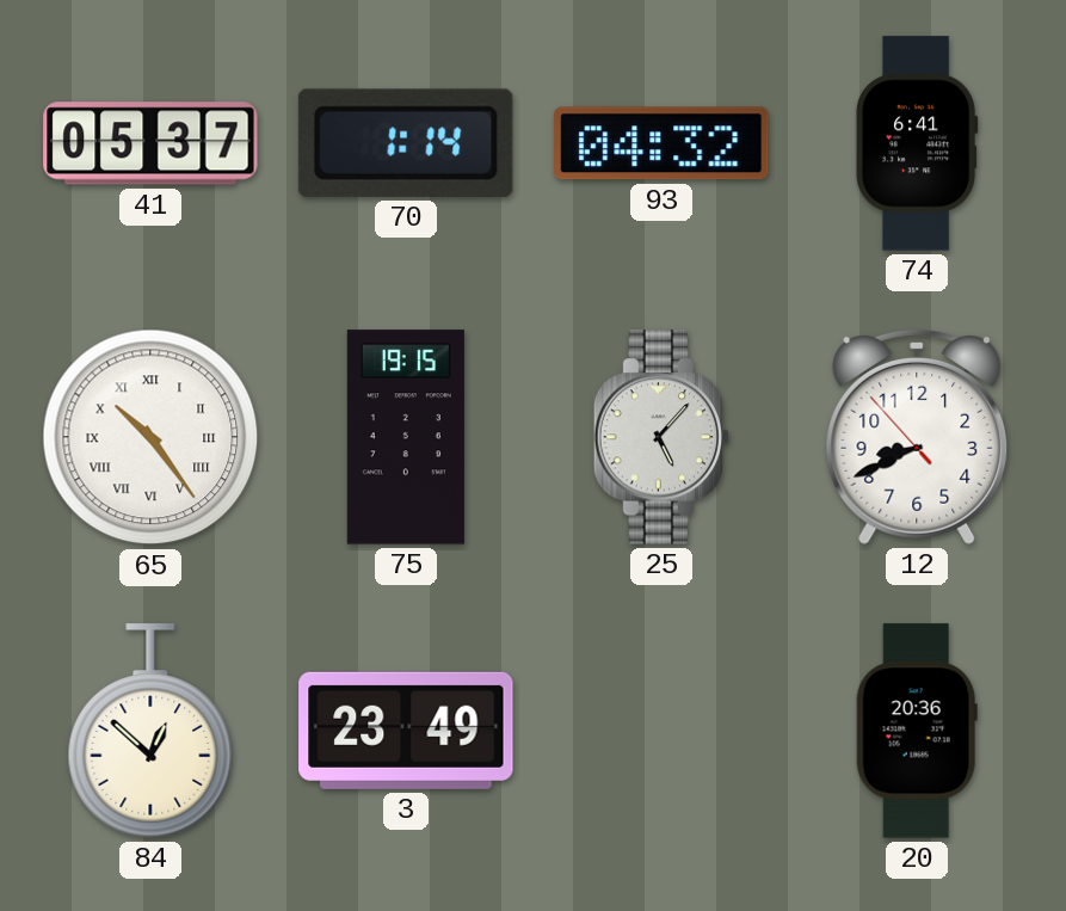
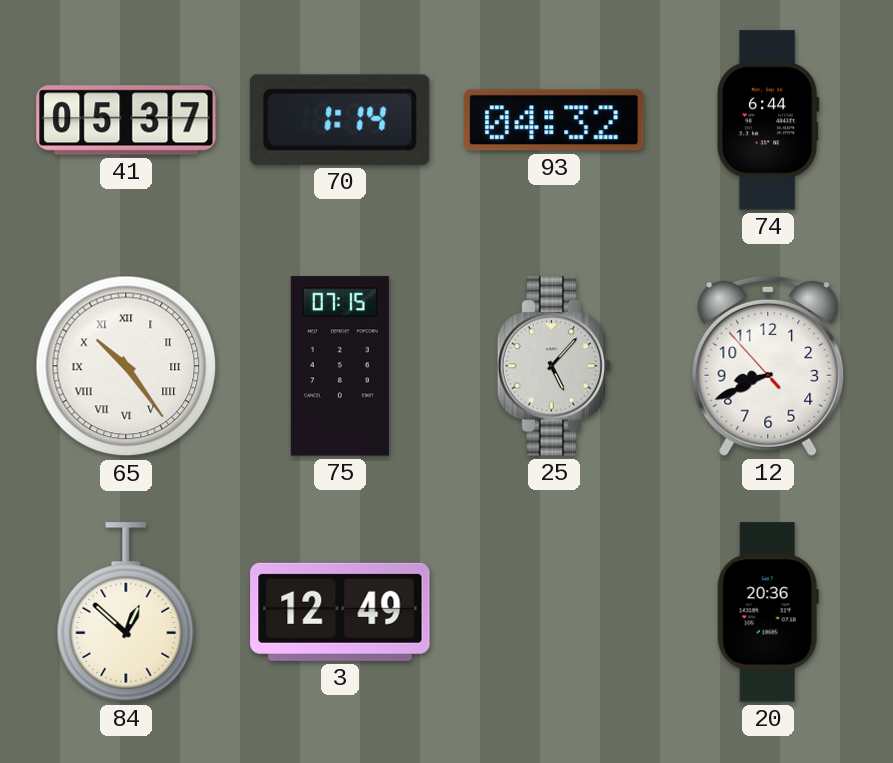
74: 6:41 -> 6:44
75: 19:15 -> 07:15
3: 23:49 -> 12:49
